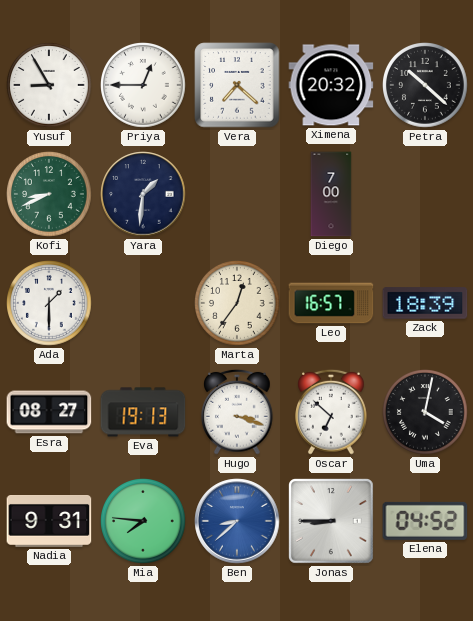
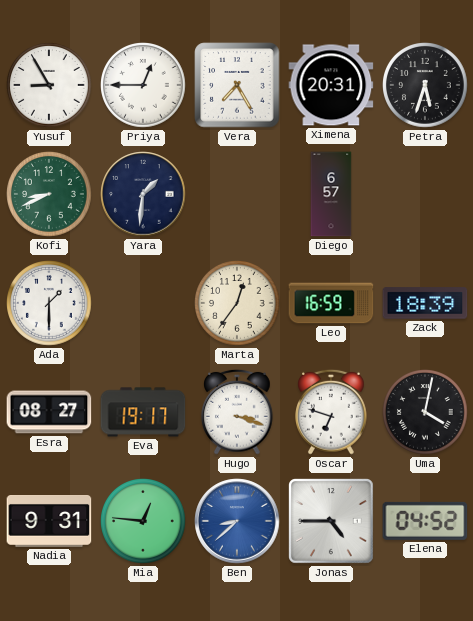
Vera: 7:22 -> 7:25
Ximena: 20:32 -> 20:31
Petra: 10:22 -> 5:33
Diego: 7:00 -> 6:57
Leo: 16:57 -> 16:59
Eva: 19:13 -> 19:17
Oscar: 6:52 -> 6:48
Mia: 7:46 -> 12:46
Jonas: 8:45 -> 4:45
